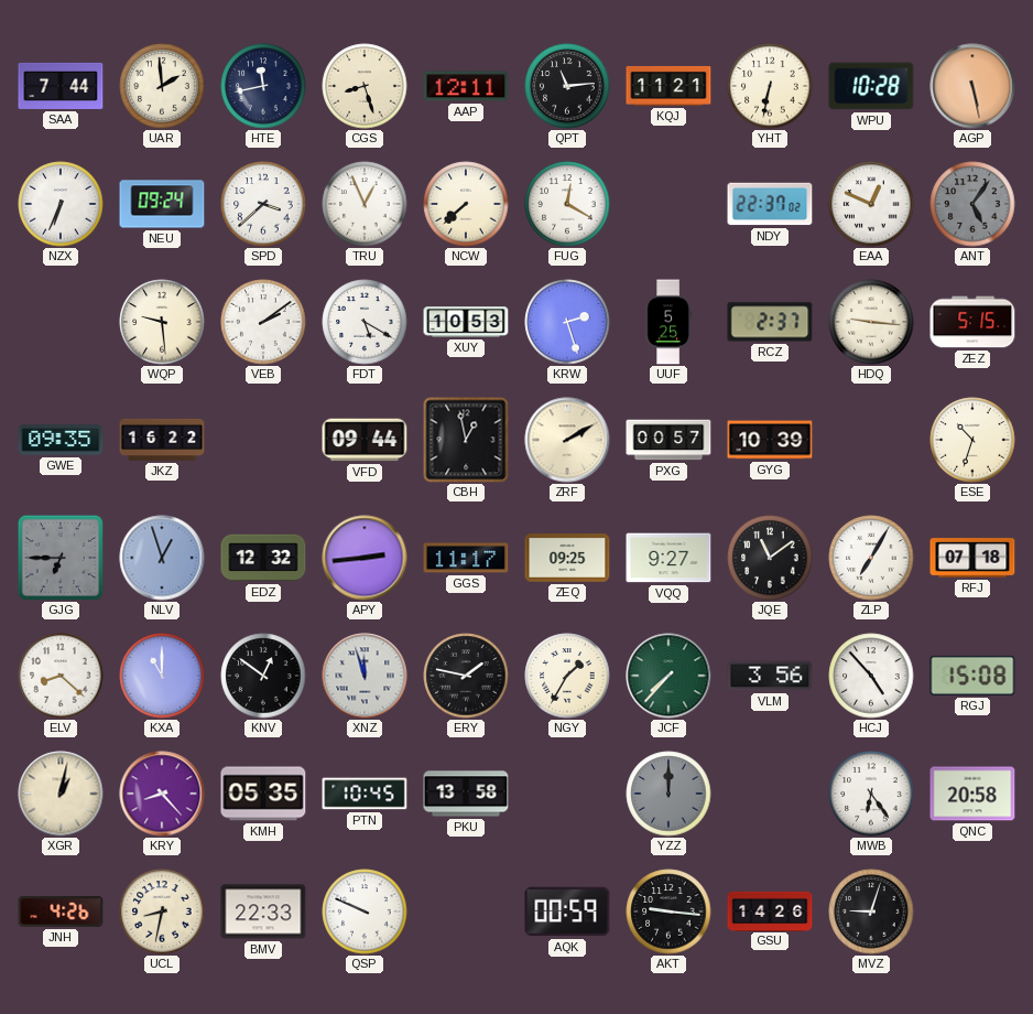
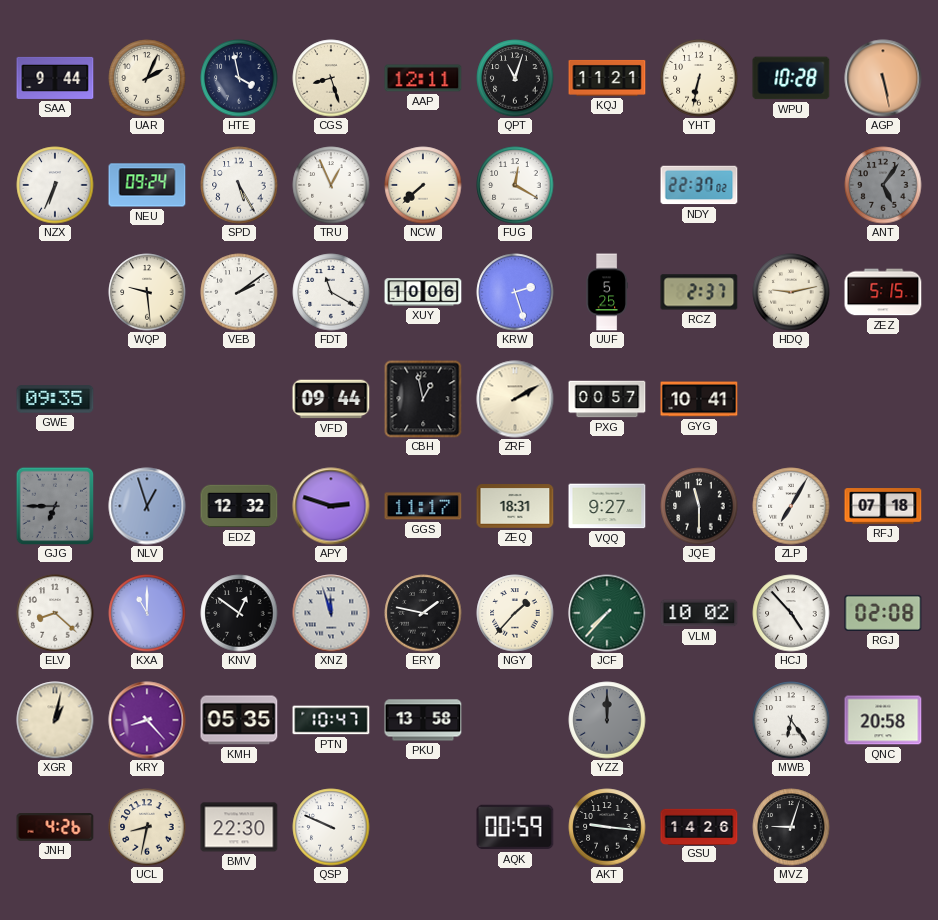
SAA: 7:44 -> 9:44
UAR: 1:59 -> 2:04
HTE: 11:43 -> 3:58
QPT: 11:14 -> 11:03
SPD: 3:38 -> 5:25
EAA: 12:49 -> none
FDT: 5:20 -> 11:20
XUY: 10:53 -> 10:06
HDQ: 9:16 -> 9:13
JKZ: 16:22 -> none
GYG: 10:39 -> 10:41
ESE: 10:33 -> none
APY: 2:44 -> 2:48
ZEQ: 09:25 -> 18:31
JQE: 11:09 -> 11:30
NGY: 1:35 -> 1:37
VLM: 3:56 -> 10:02
RGJ: 15:08 -> 02:08
PTN: 10:45 -> 10:47
BMV: 22:33 -> 22:30
